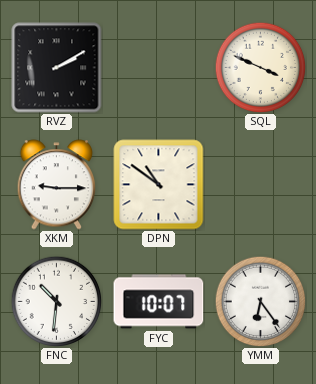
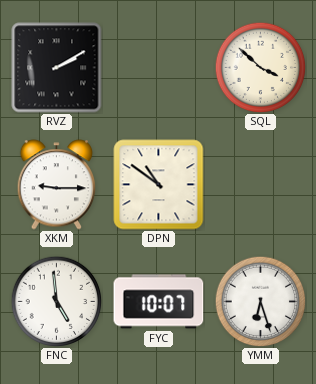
SQL: 3:49 -> 3:52
FNC: 10:31 -> 4:59
YMM: 6:24 -> 6:27
